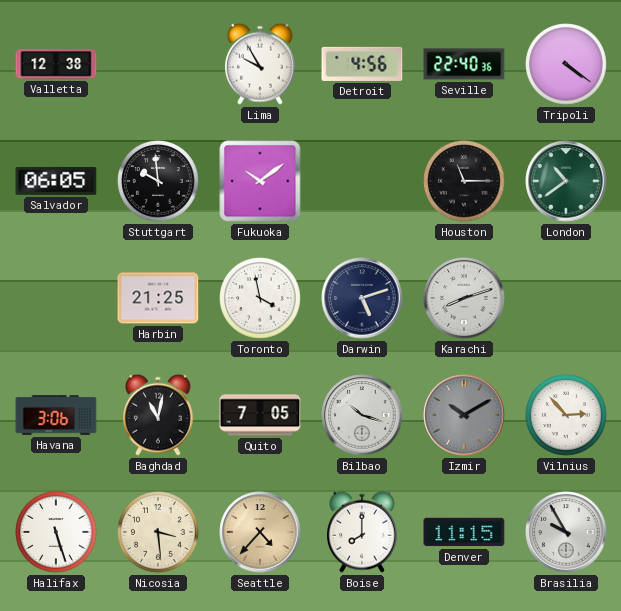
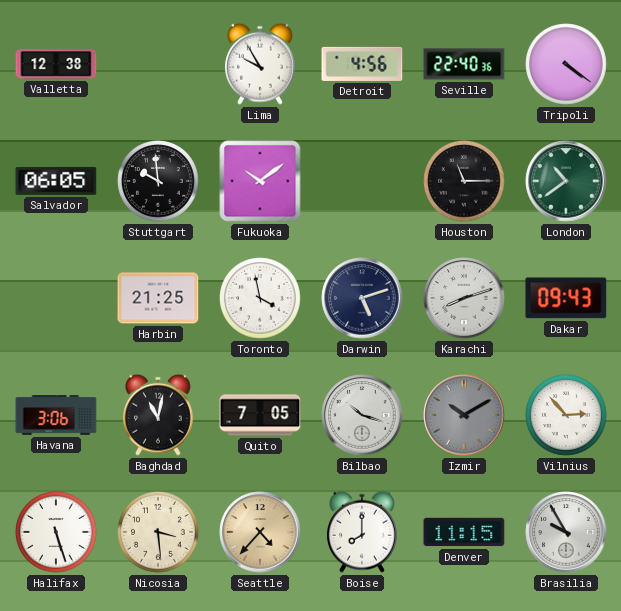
Dakar: none -> 09:43
